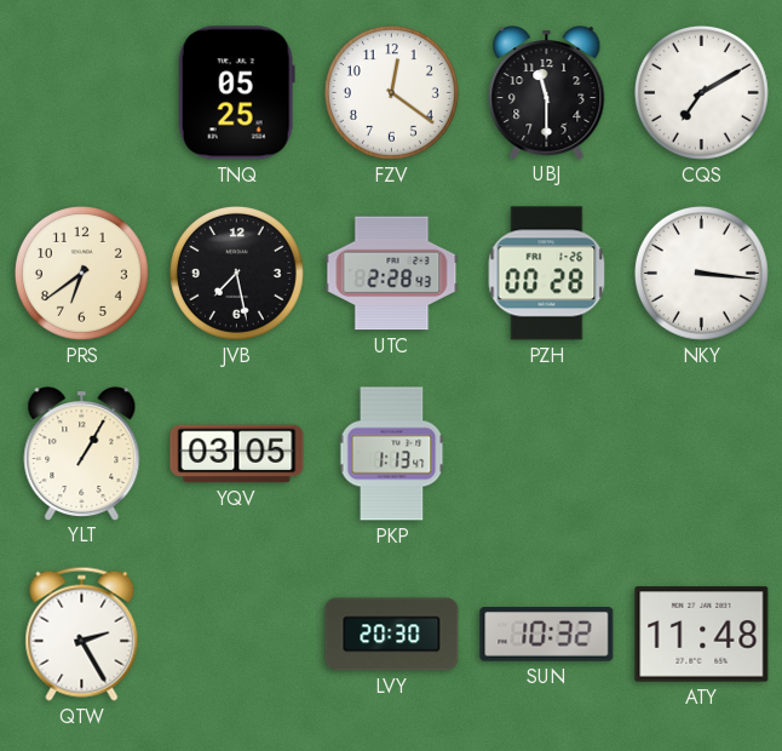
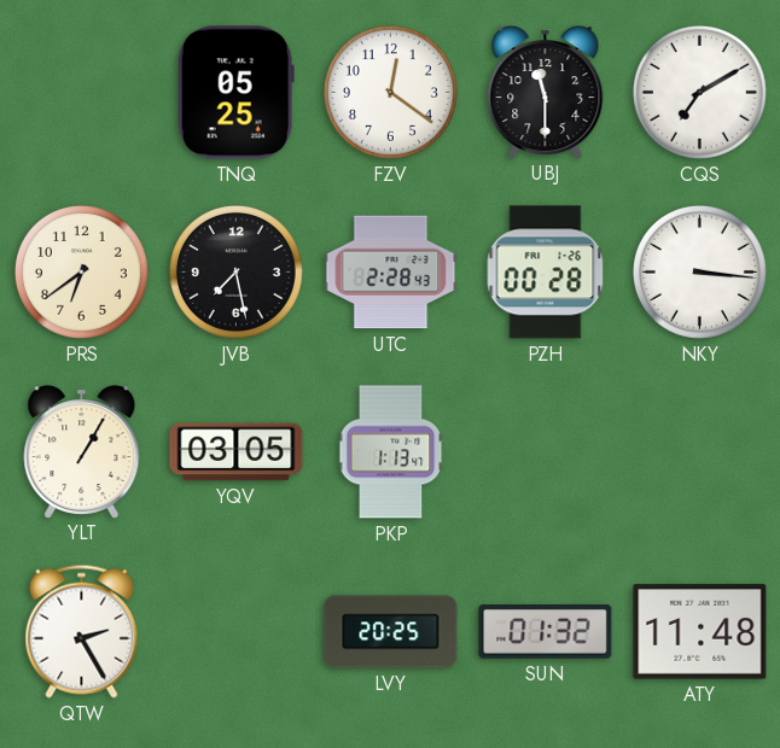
LVY: 20:30 -> 20:25
SUN: 10:32 -> 01:32
